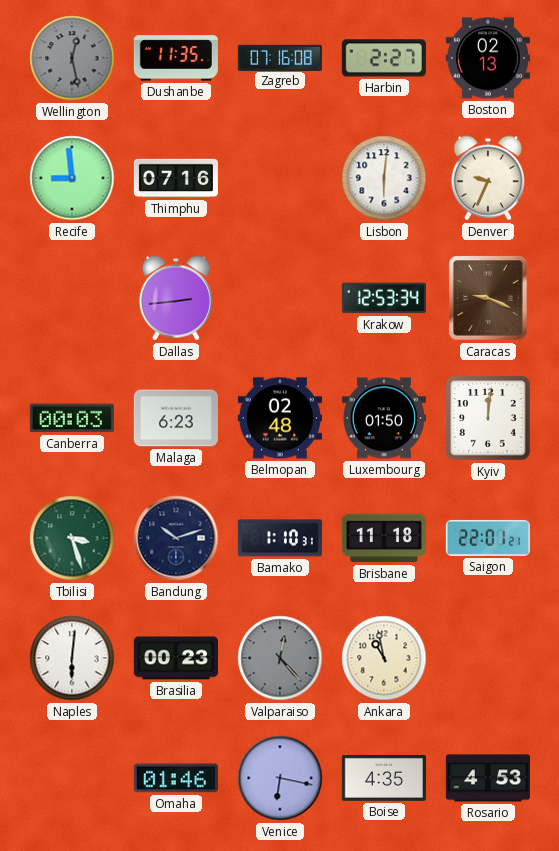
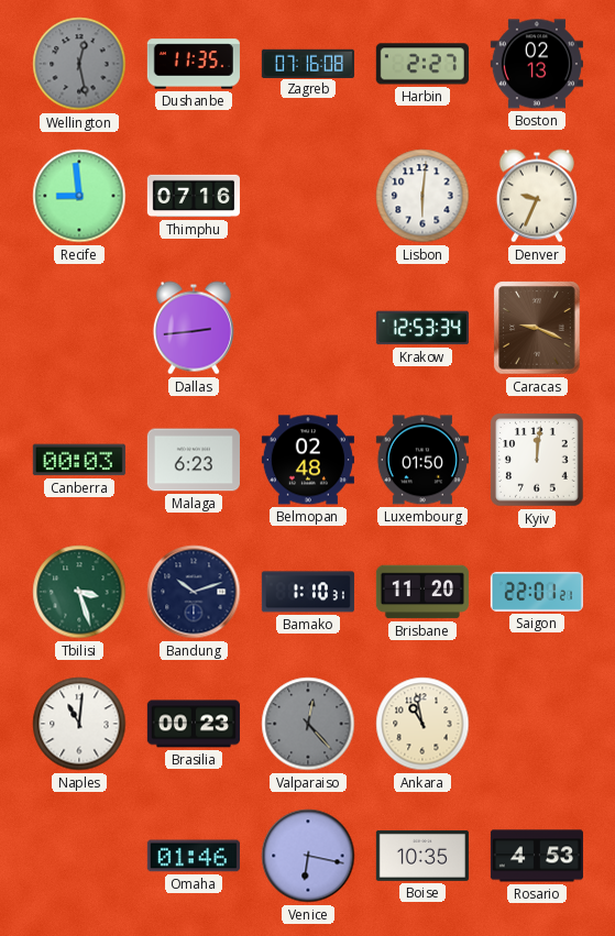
Brisbane: 11:18 -> 11:20
Naples: 6:01 -> 11:01
Boise: 4:35 -> 10:35
